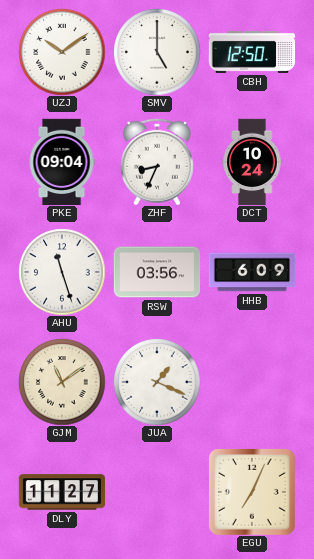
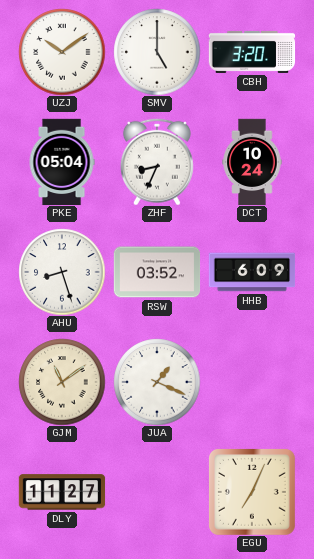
CBH: 12:50 -> 3:20
PKE: 09:04 -> 05:04
AHU: 11:27 -> 8:27
RSW: 03:56 -> 03:52
